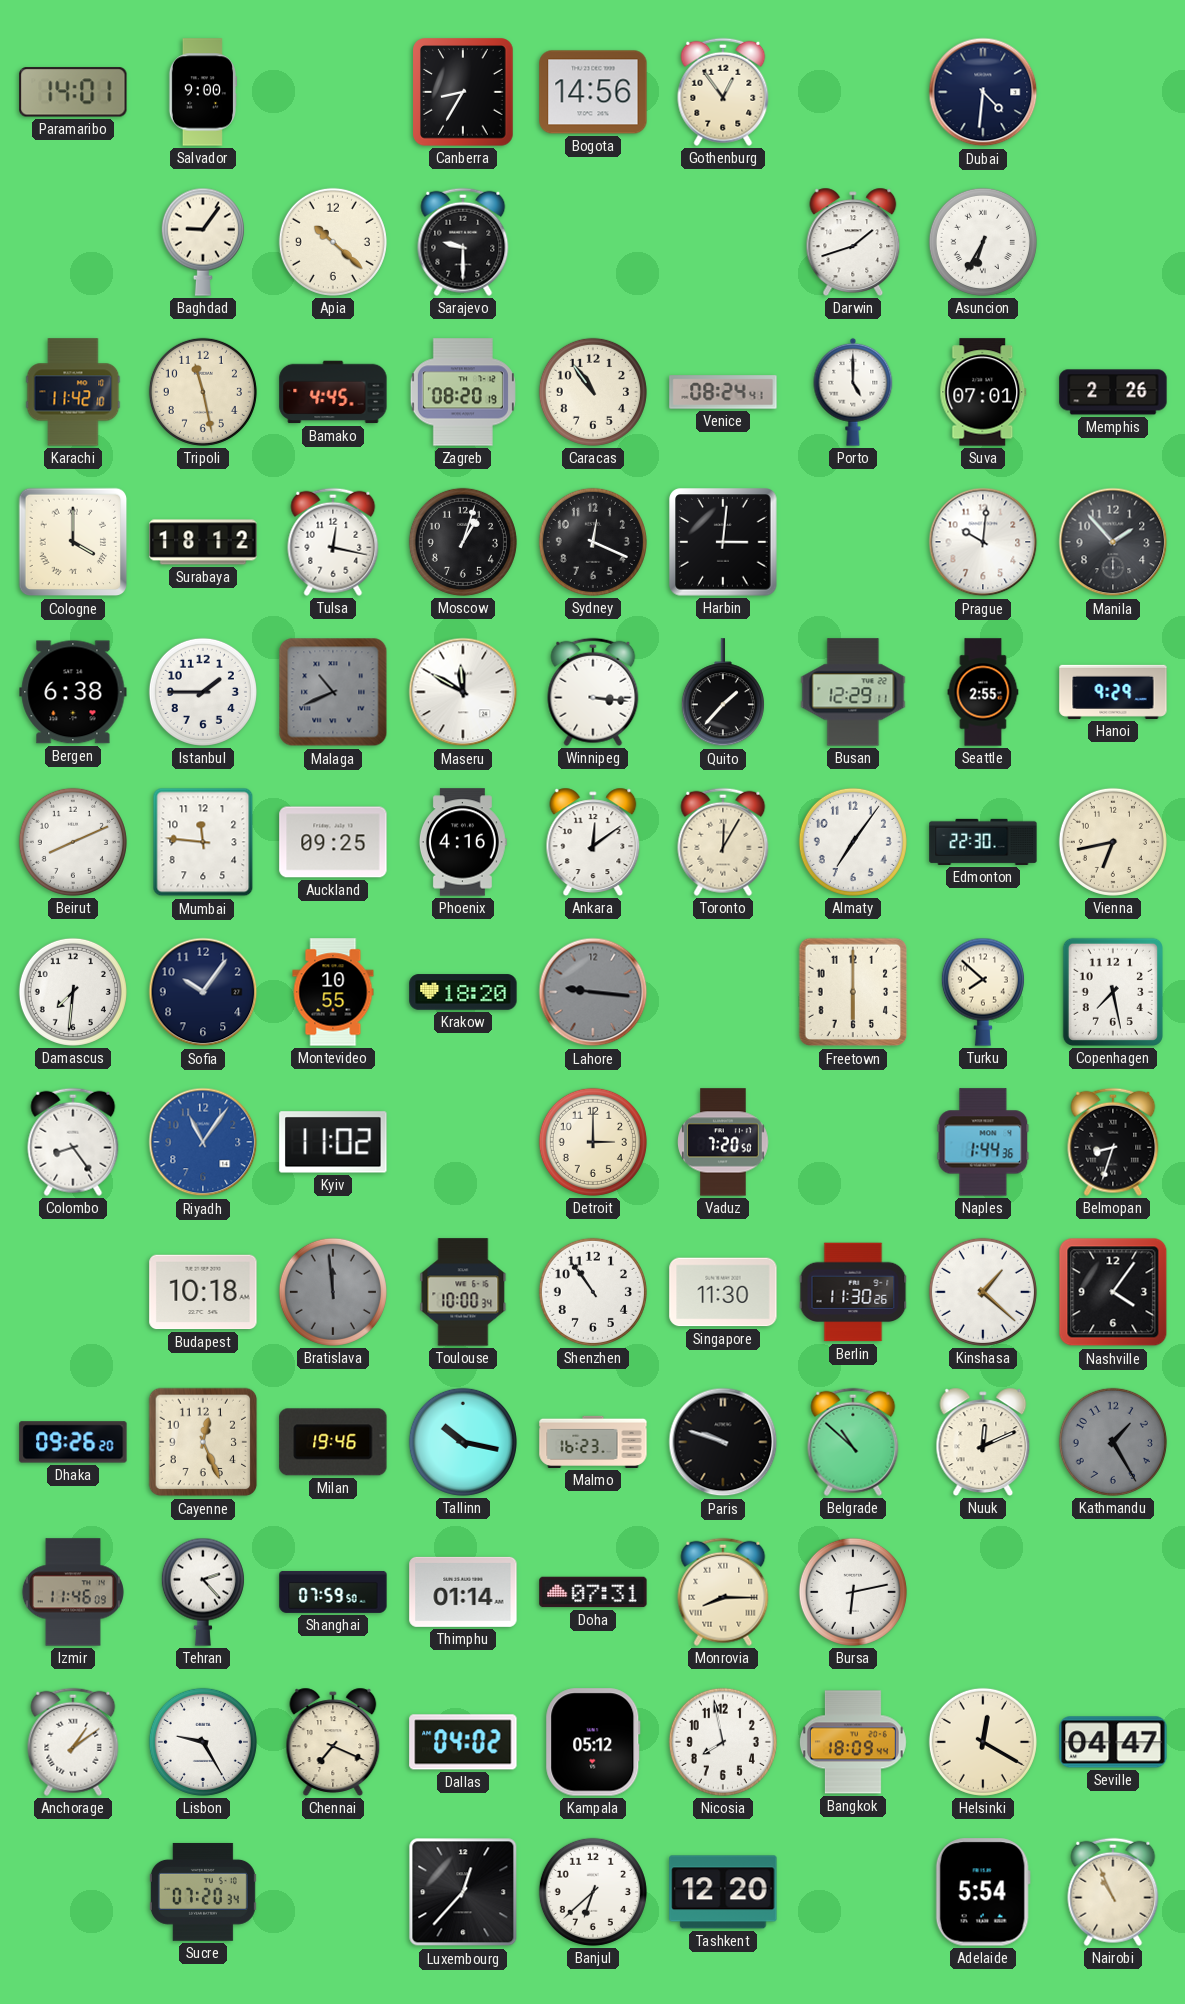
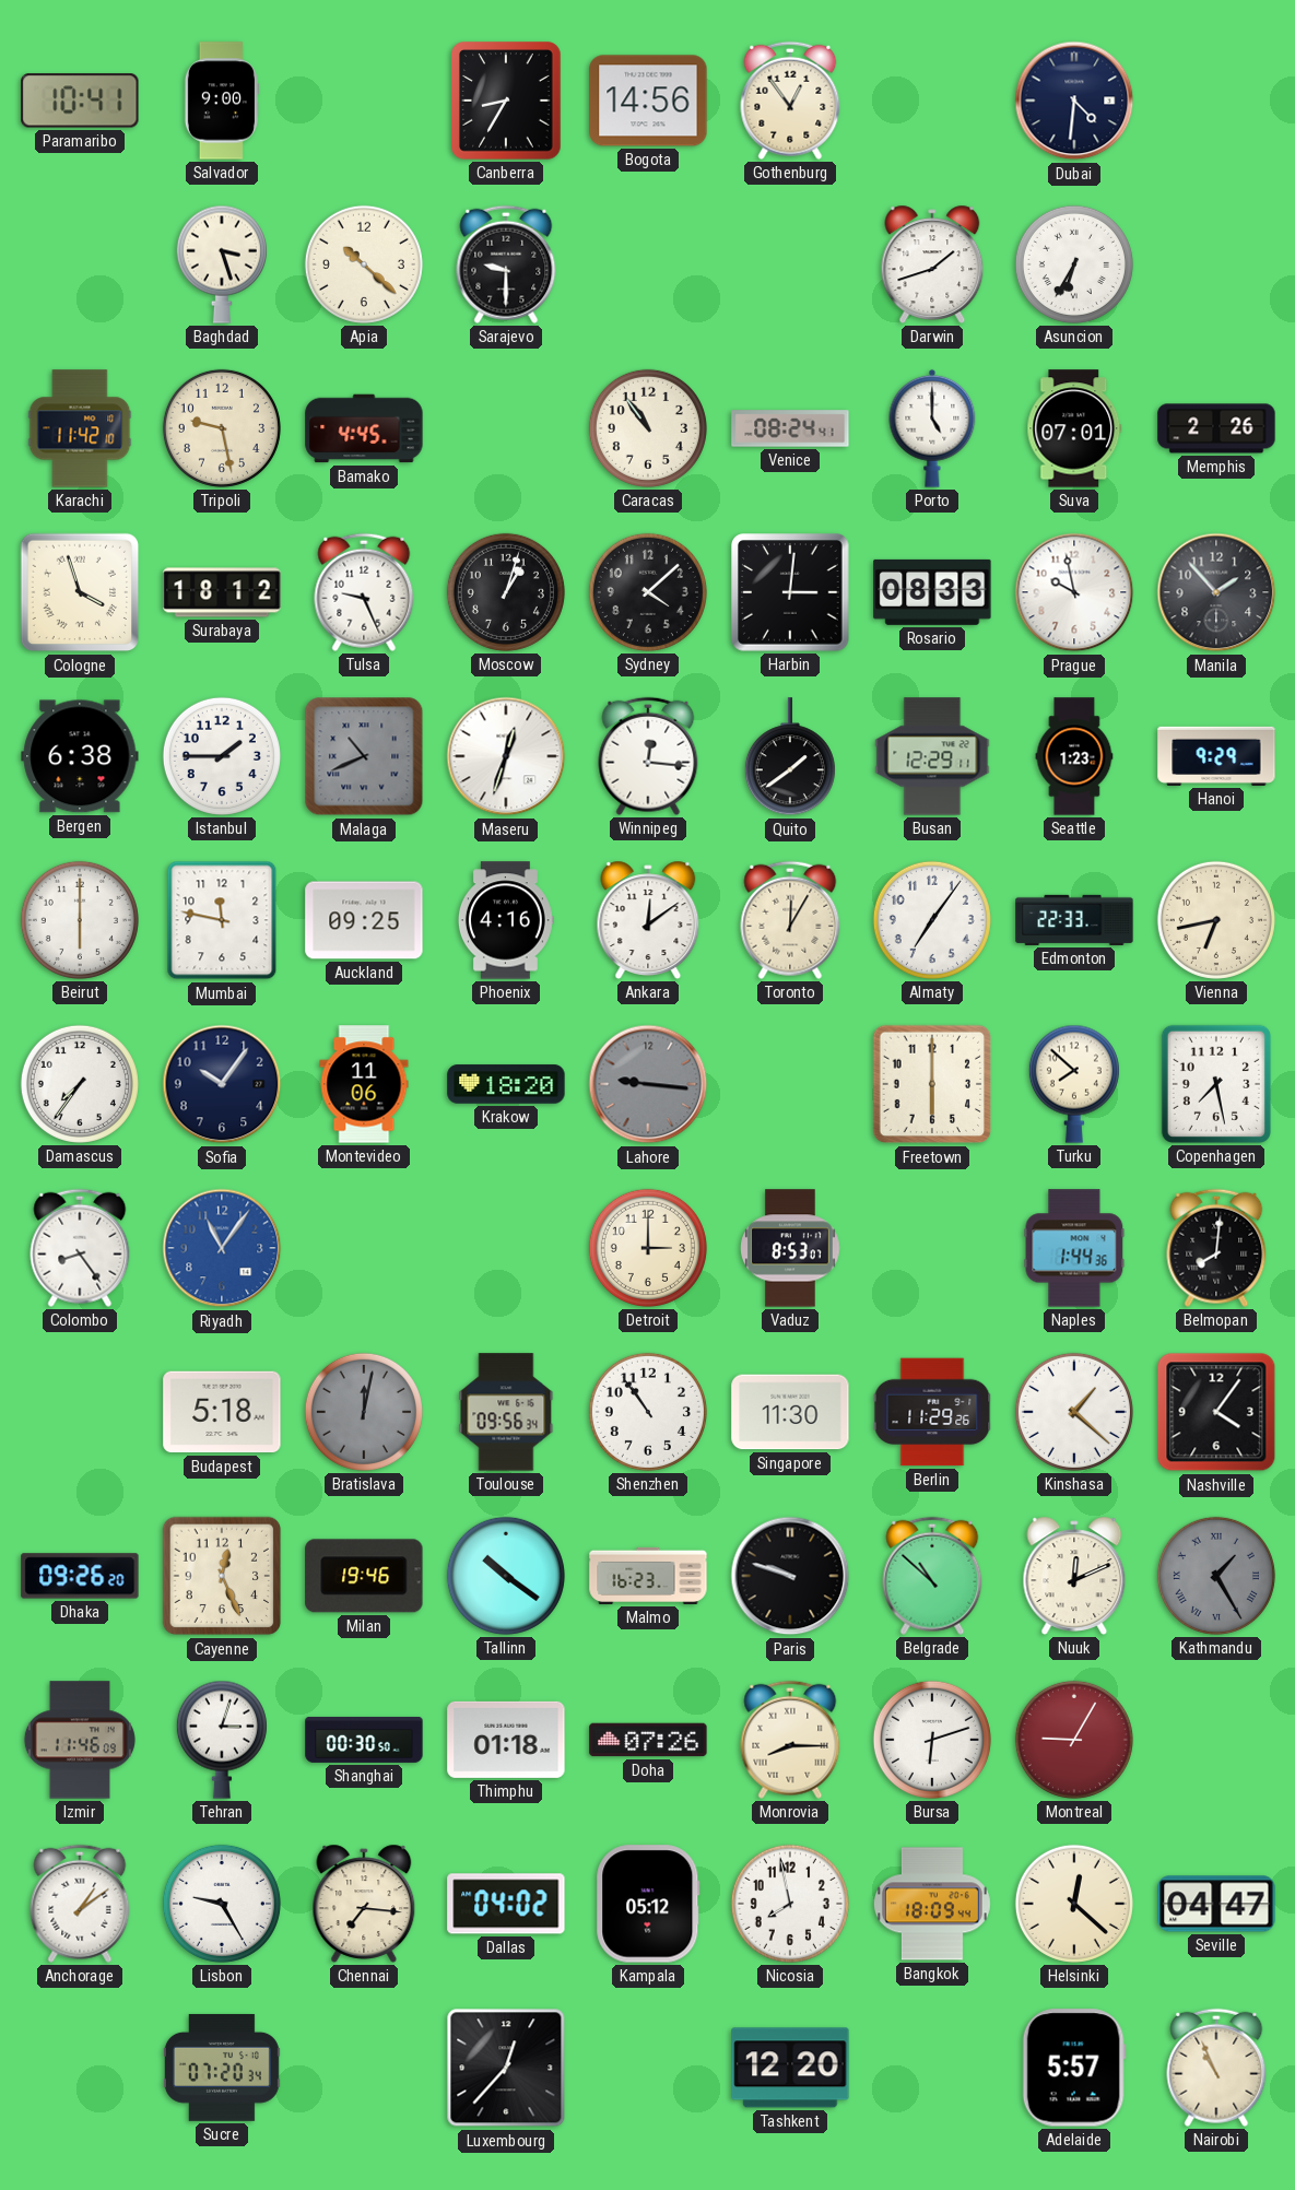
Paramaribo: 14:01 -> 10:41
Baghdad: 9:06 -> 3:27
Tripoli: 11:28 -> 9:28
Zagreb: 08:20 -> none
Cologne: 4:00 -> 3:57
Tulsa: 12:17 -> 9:26
Sydney: 12:19 -> 4:08
Rosario: none -> 08:33
Prague: 10:01 -> 9:58
Maseru: 11:50 -> 12:33
Winnipeg: 3:16 -> 12:16
Quito: 1:37 -> 1:39
Seattle: 2:55 -> 1:23
Beirut: 8:11 -> 6:00
Mumbai: 11:46 -> 11:47
Edmonton: 22:30 -> 22:33
Damascus: 7:31 -> 7:36
Montevideo: 10:55 -> 11:06
Kyiv: 11:02 -> none
Vaduz: 7:20 -> 8:53
Belmopan: 8:33 -> 8:01
Budapest: 10:18 -> 5:18
Bratislava: 11:59 -> 12:02
Toulouse: 10:00 -> 09:56
Berlin: 11:30 -> 11:29
Tallinn: 10:17 -> 10:21
Kathmandu numerals: Arabic -> Roman
Tehran: 2:23 -> 3:03
Shanghai: 07:59 -> 00:30
Thimphu: 01:14 -> 01:18
Doha: 07:31 -> 07:26
Bursa: 6:13 -> 6:12
Montreal: none -> 9:05
Chennai: 7:19 -> 7:16
Helsinki: 12:20 -> 12:22
Banjul: 6:38 -> none
Adelaide: 5:54 -> 5:57
